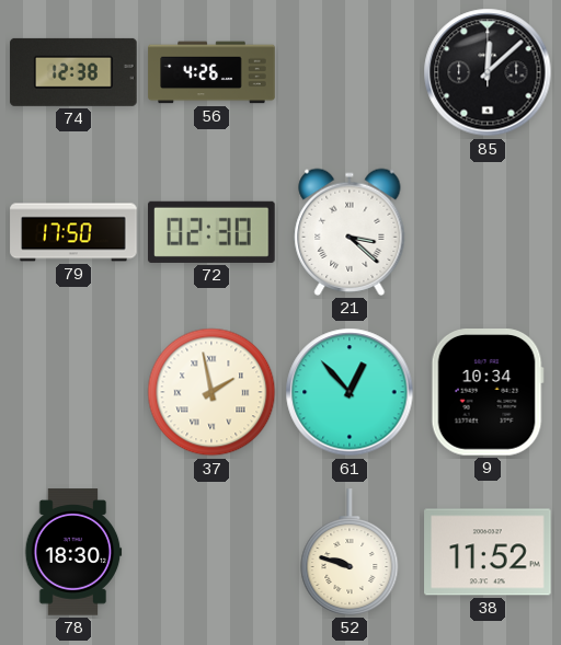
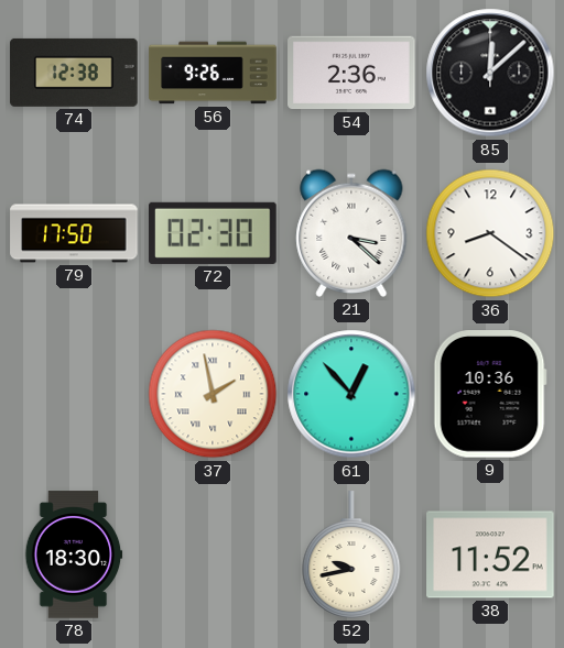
56: 4:26 -> 9:26
54: none -> 2:36
36: none -> 8:21
9: 10:34 -> 10:36
52: 9:48 -> 9:43
